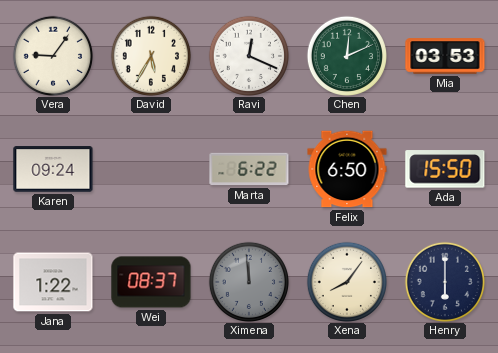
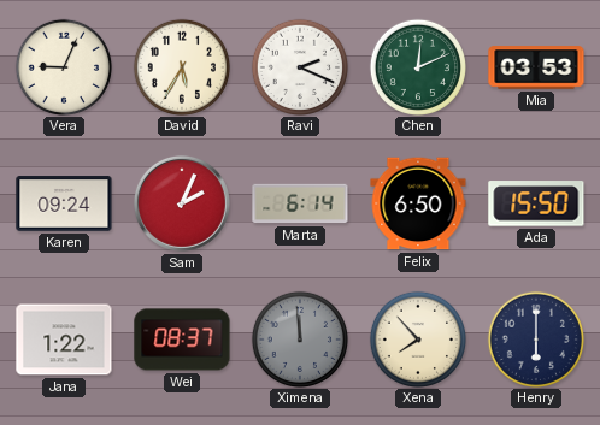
Vera: 9:06 -> 9:04
Ravi: 12:19 -> 2:19
Sam: none -> 2:04
Marta: 6:22 -> 6:14
Xena: 8:06 -> 7:53
